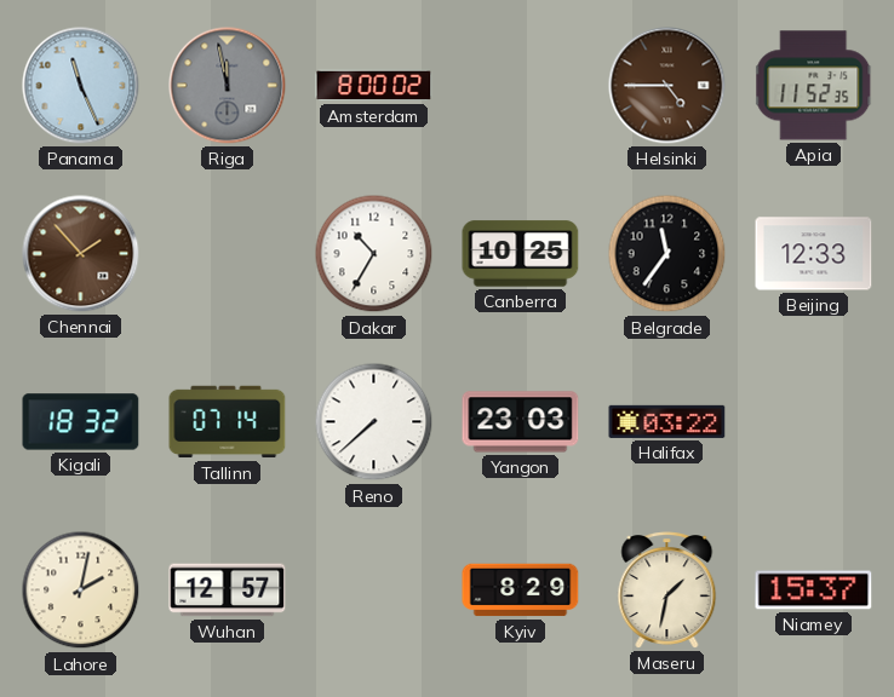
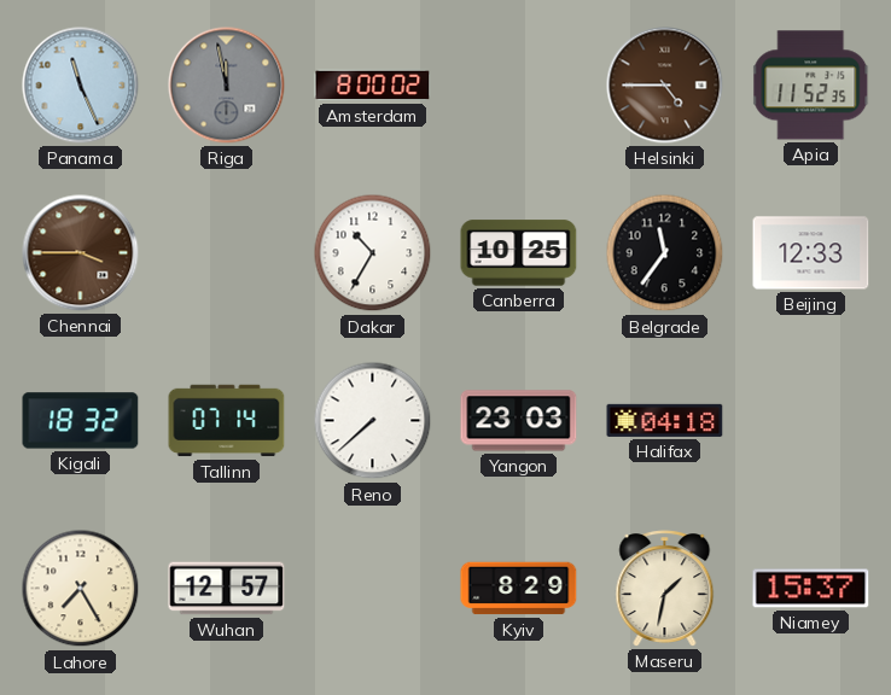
Chennai: 1:53 -> 3:45
Halifax: 03:22 -> 04:18
Lahore: 2:02 -> 7:25
